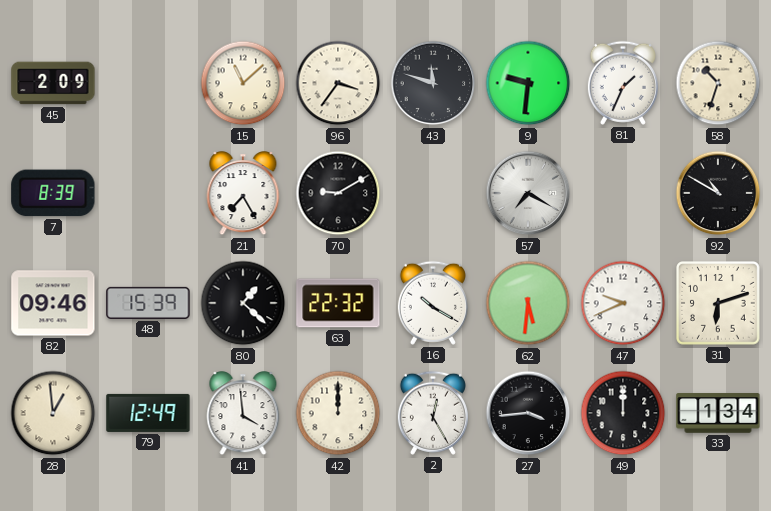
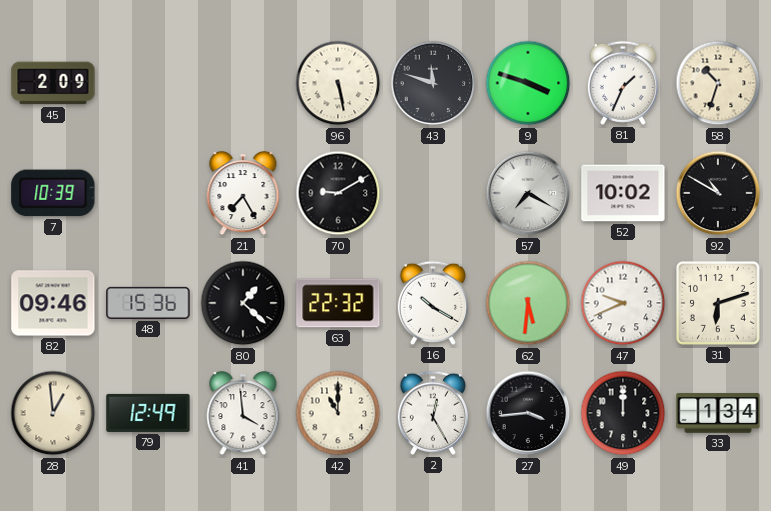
15: 11:08 -> none
96: 3:36 -> 5:28
9: 9:31 -> 3:48
7: 8:39 -> 10:39
52: none -> 10:02
48: 15:39 -> 15:36
42: 12:00 -> 11:00
